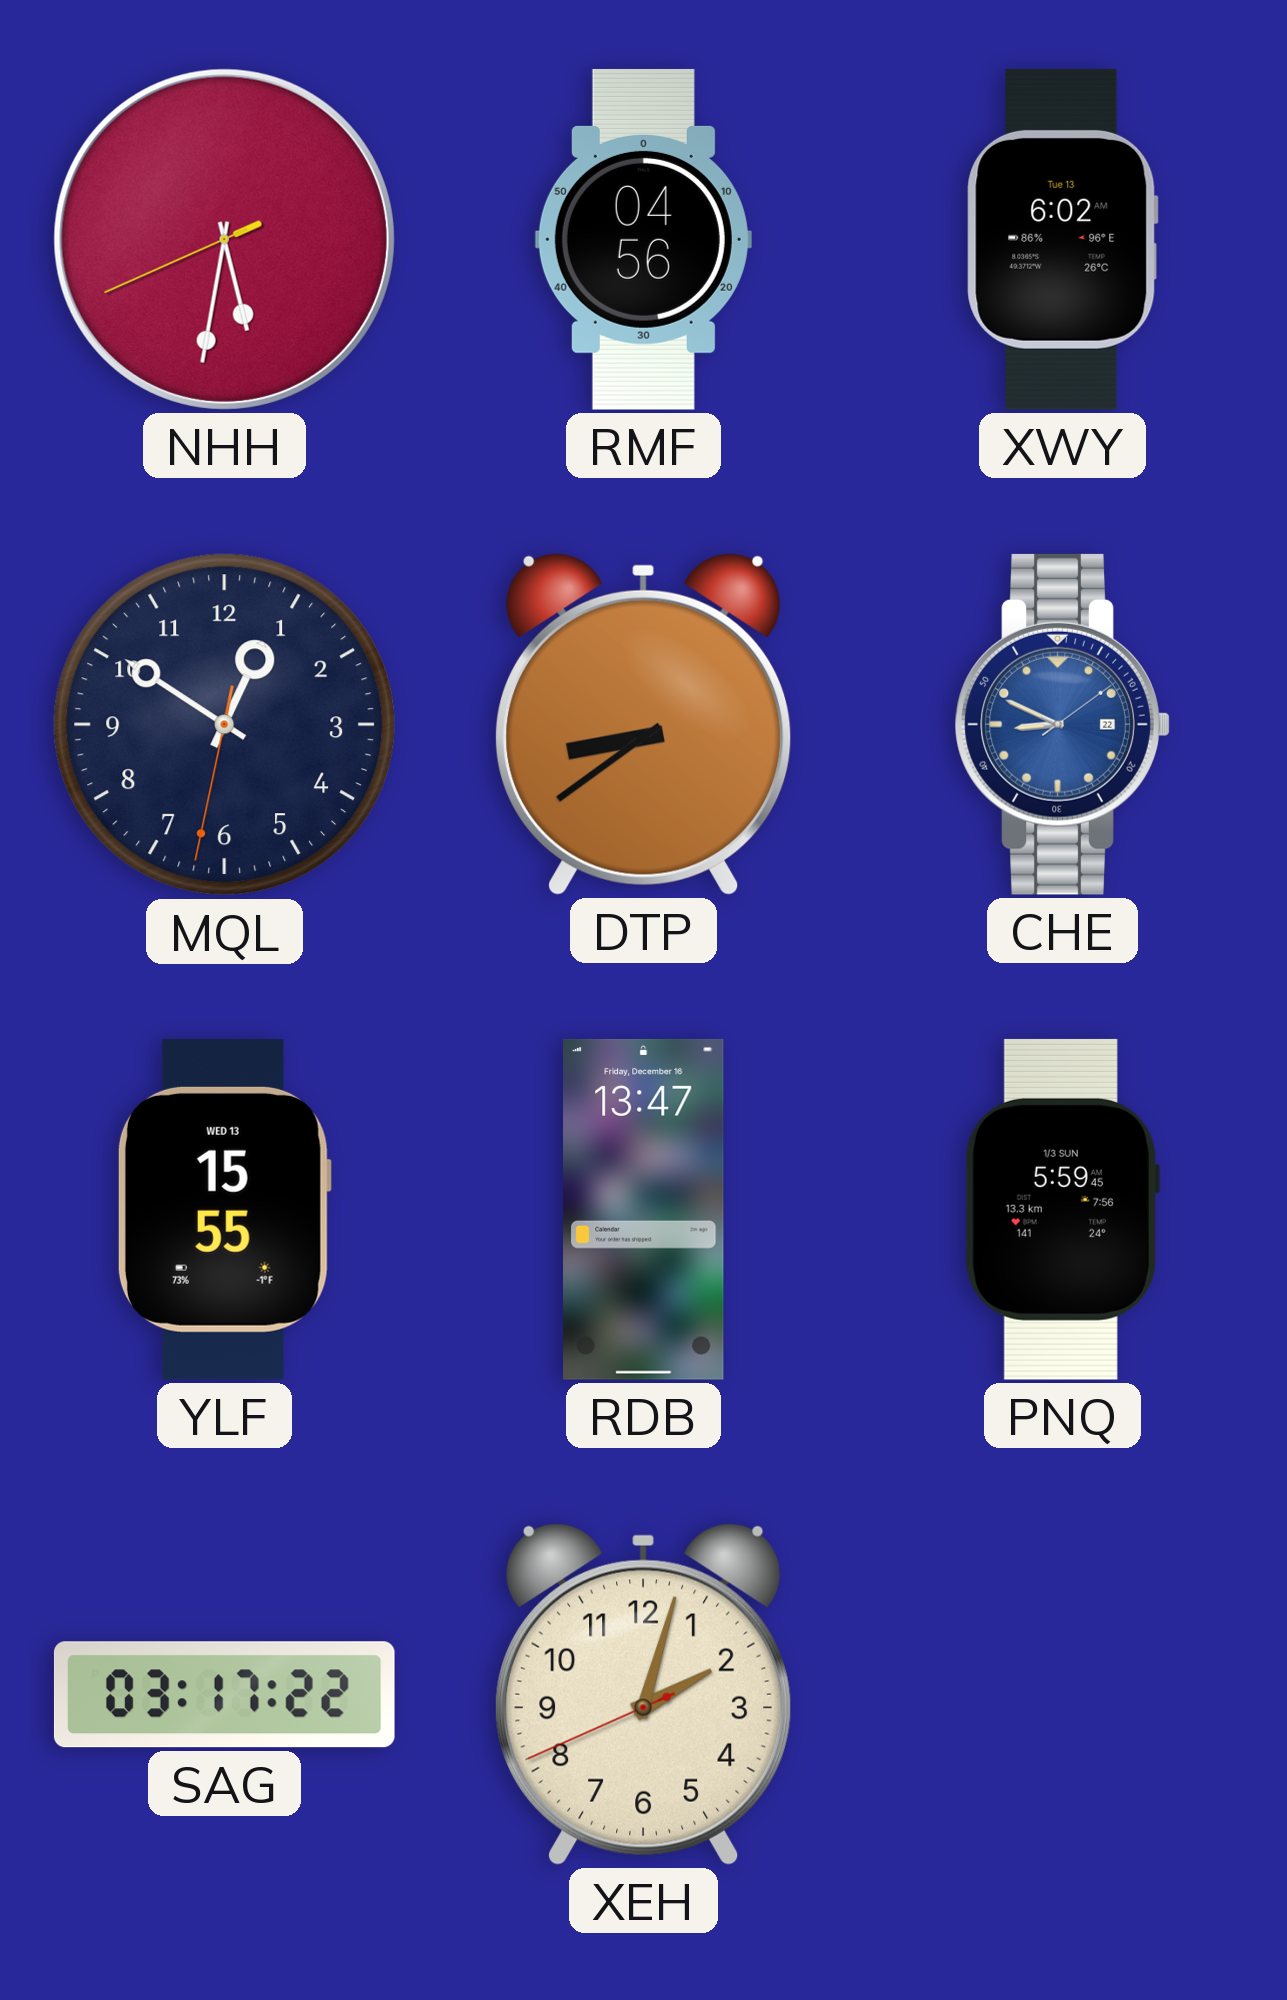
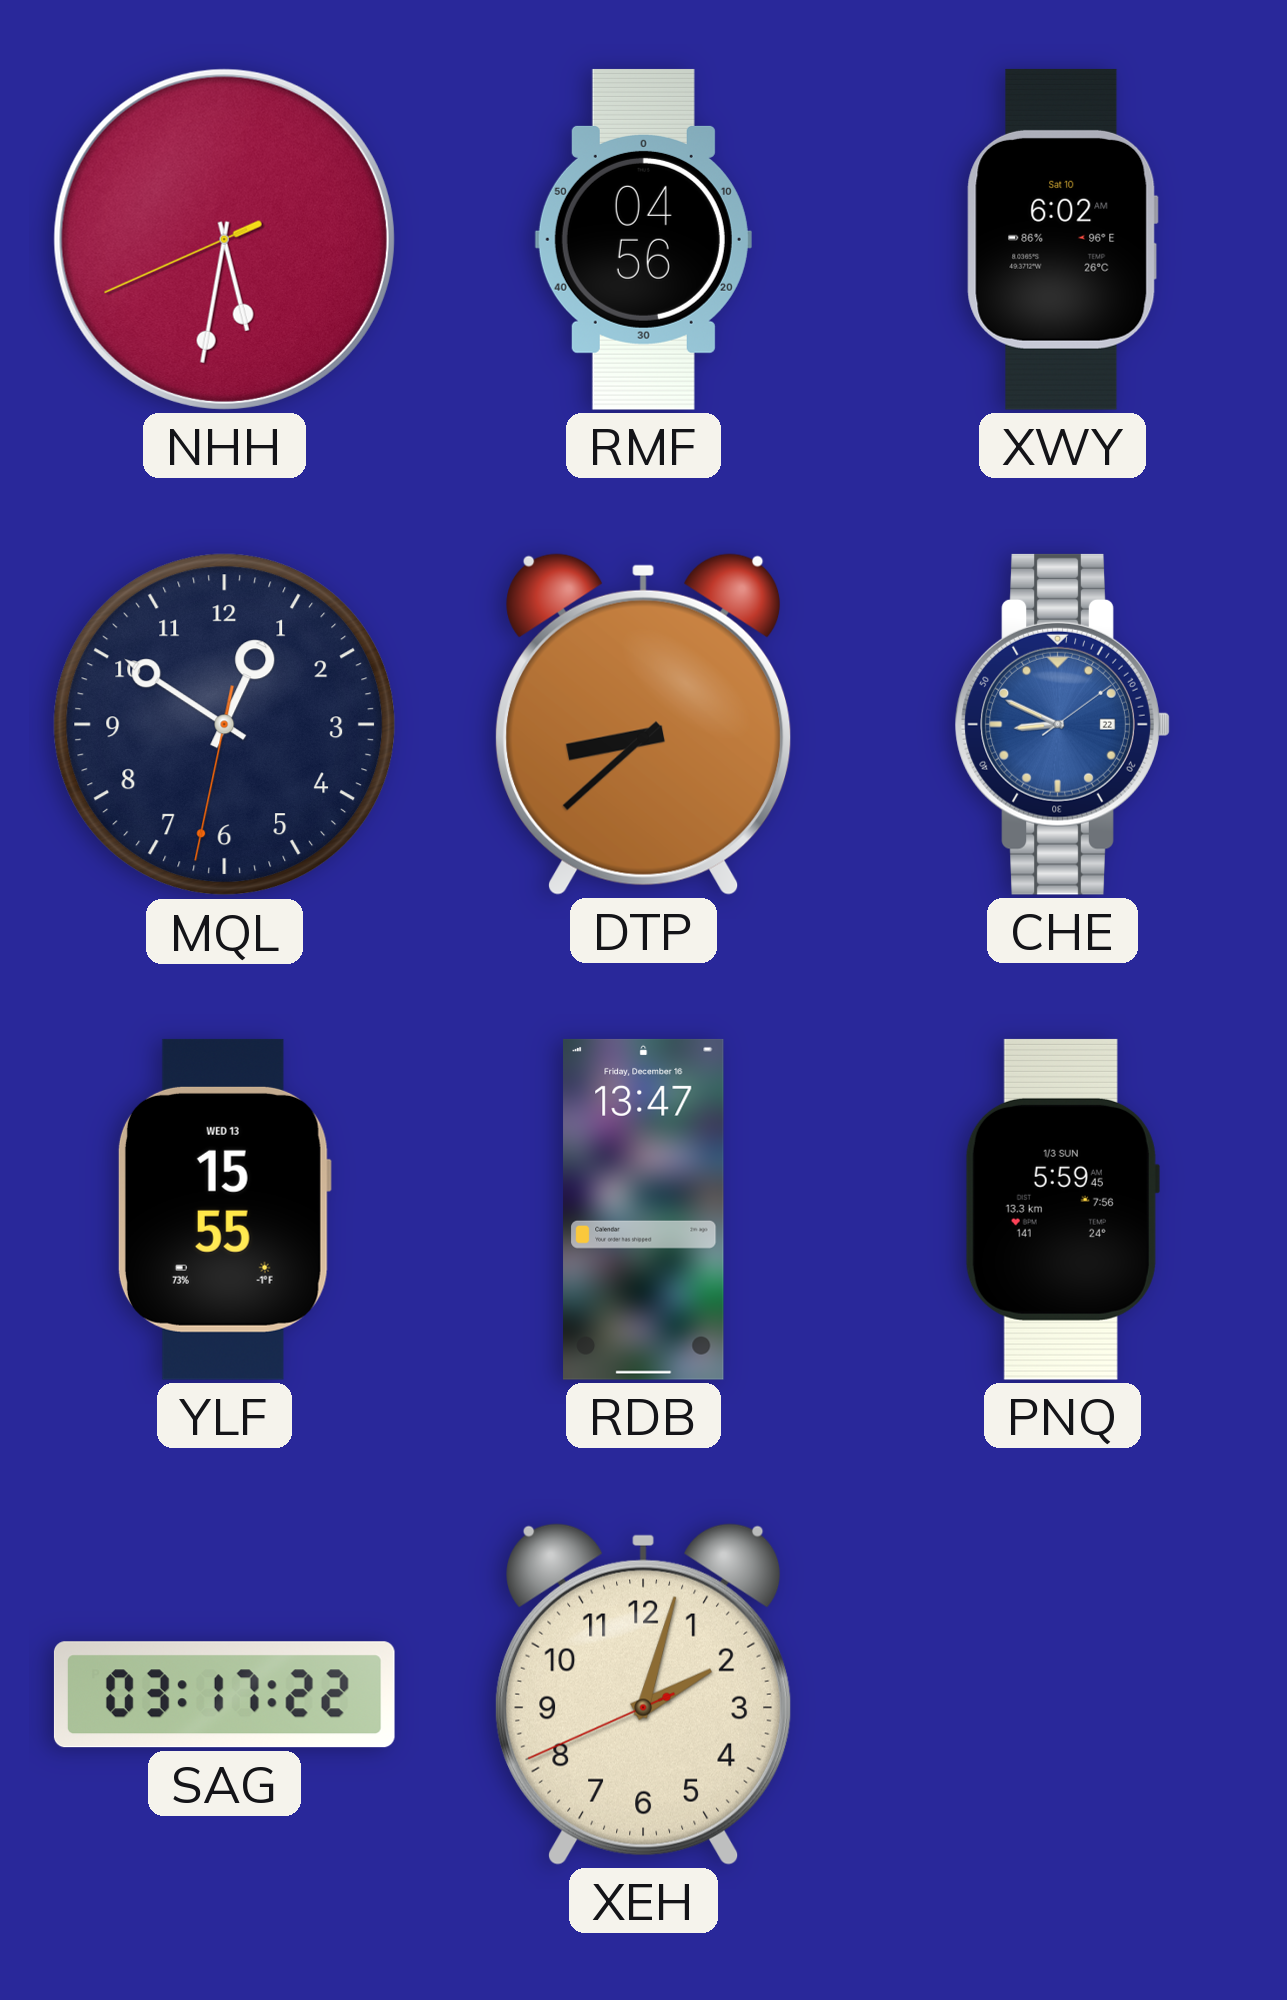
XWY date: Tue 13 -> Sat 10
DTP: 8:39 -> 8:38
